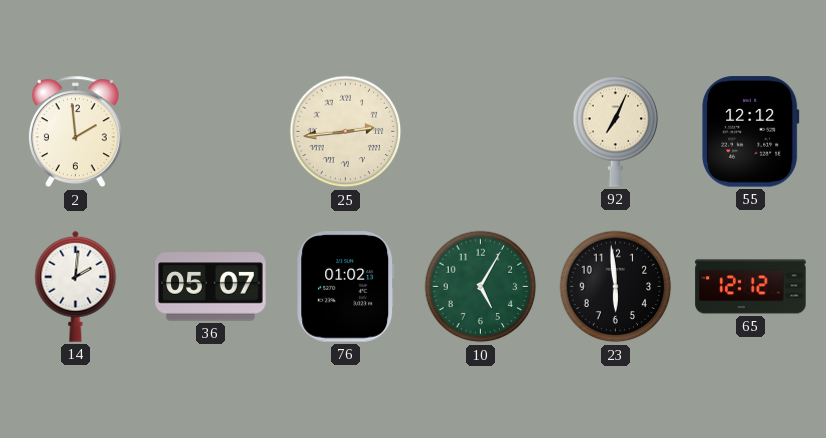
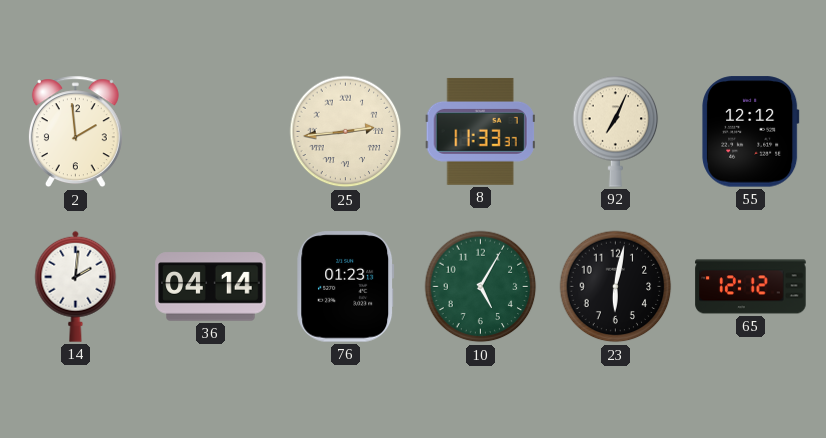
8: none -> 11:33
36: 05:07 -> 04:14
76: 01:02 -> 01:23
23: 5:59 -> 6:02
